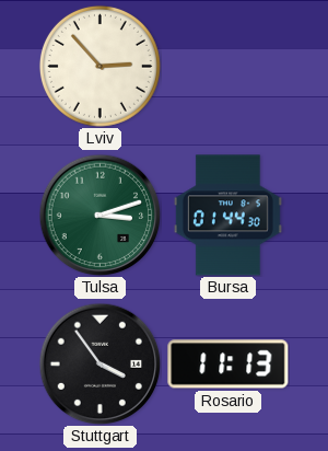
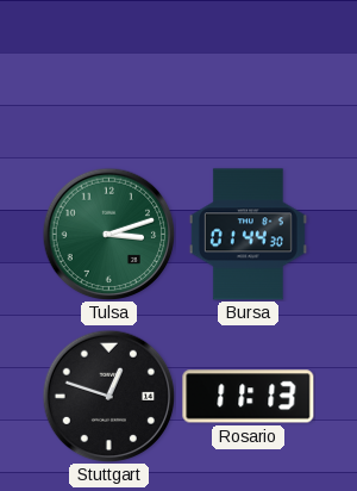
Lviv: 2:53 -> none
Stuttgart: 3:54 -> 12:48
